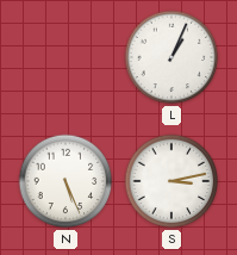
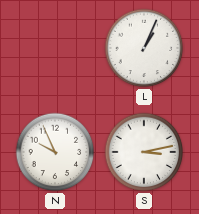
N: 5:26 -> 9:56
